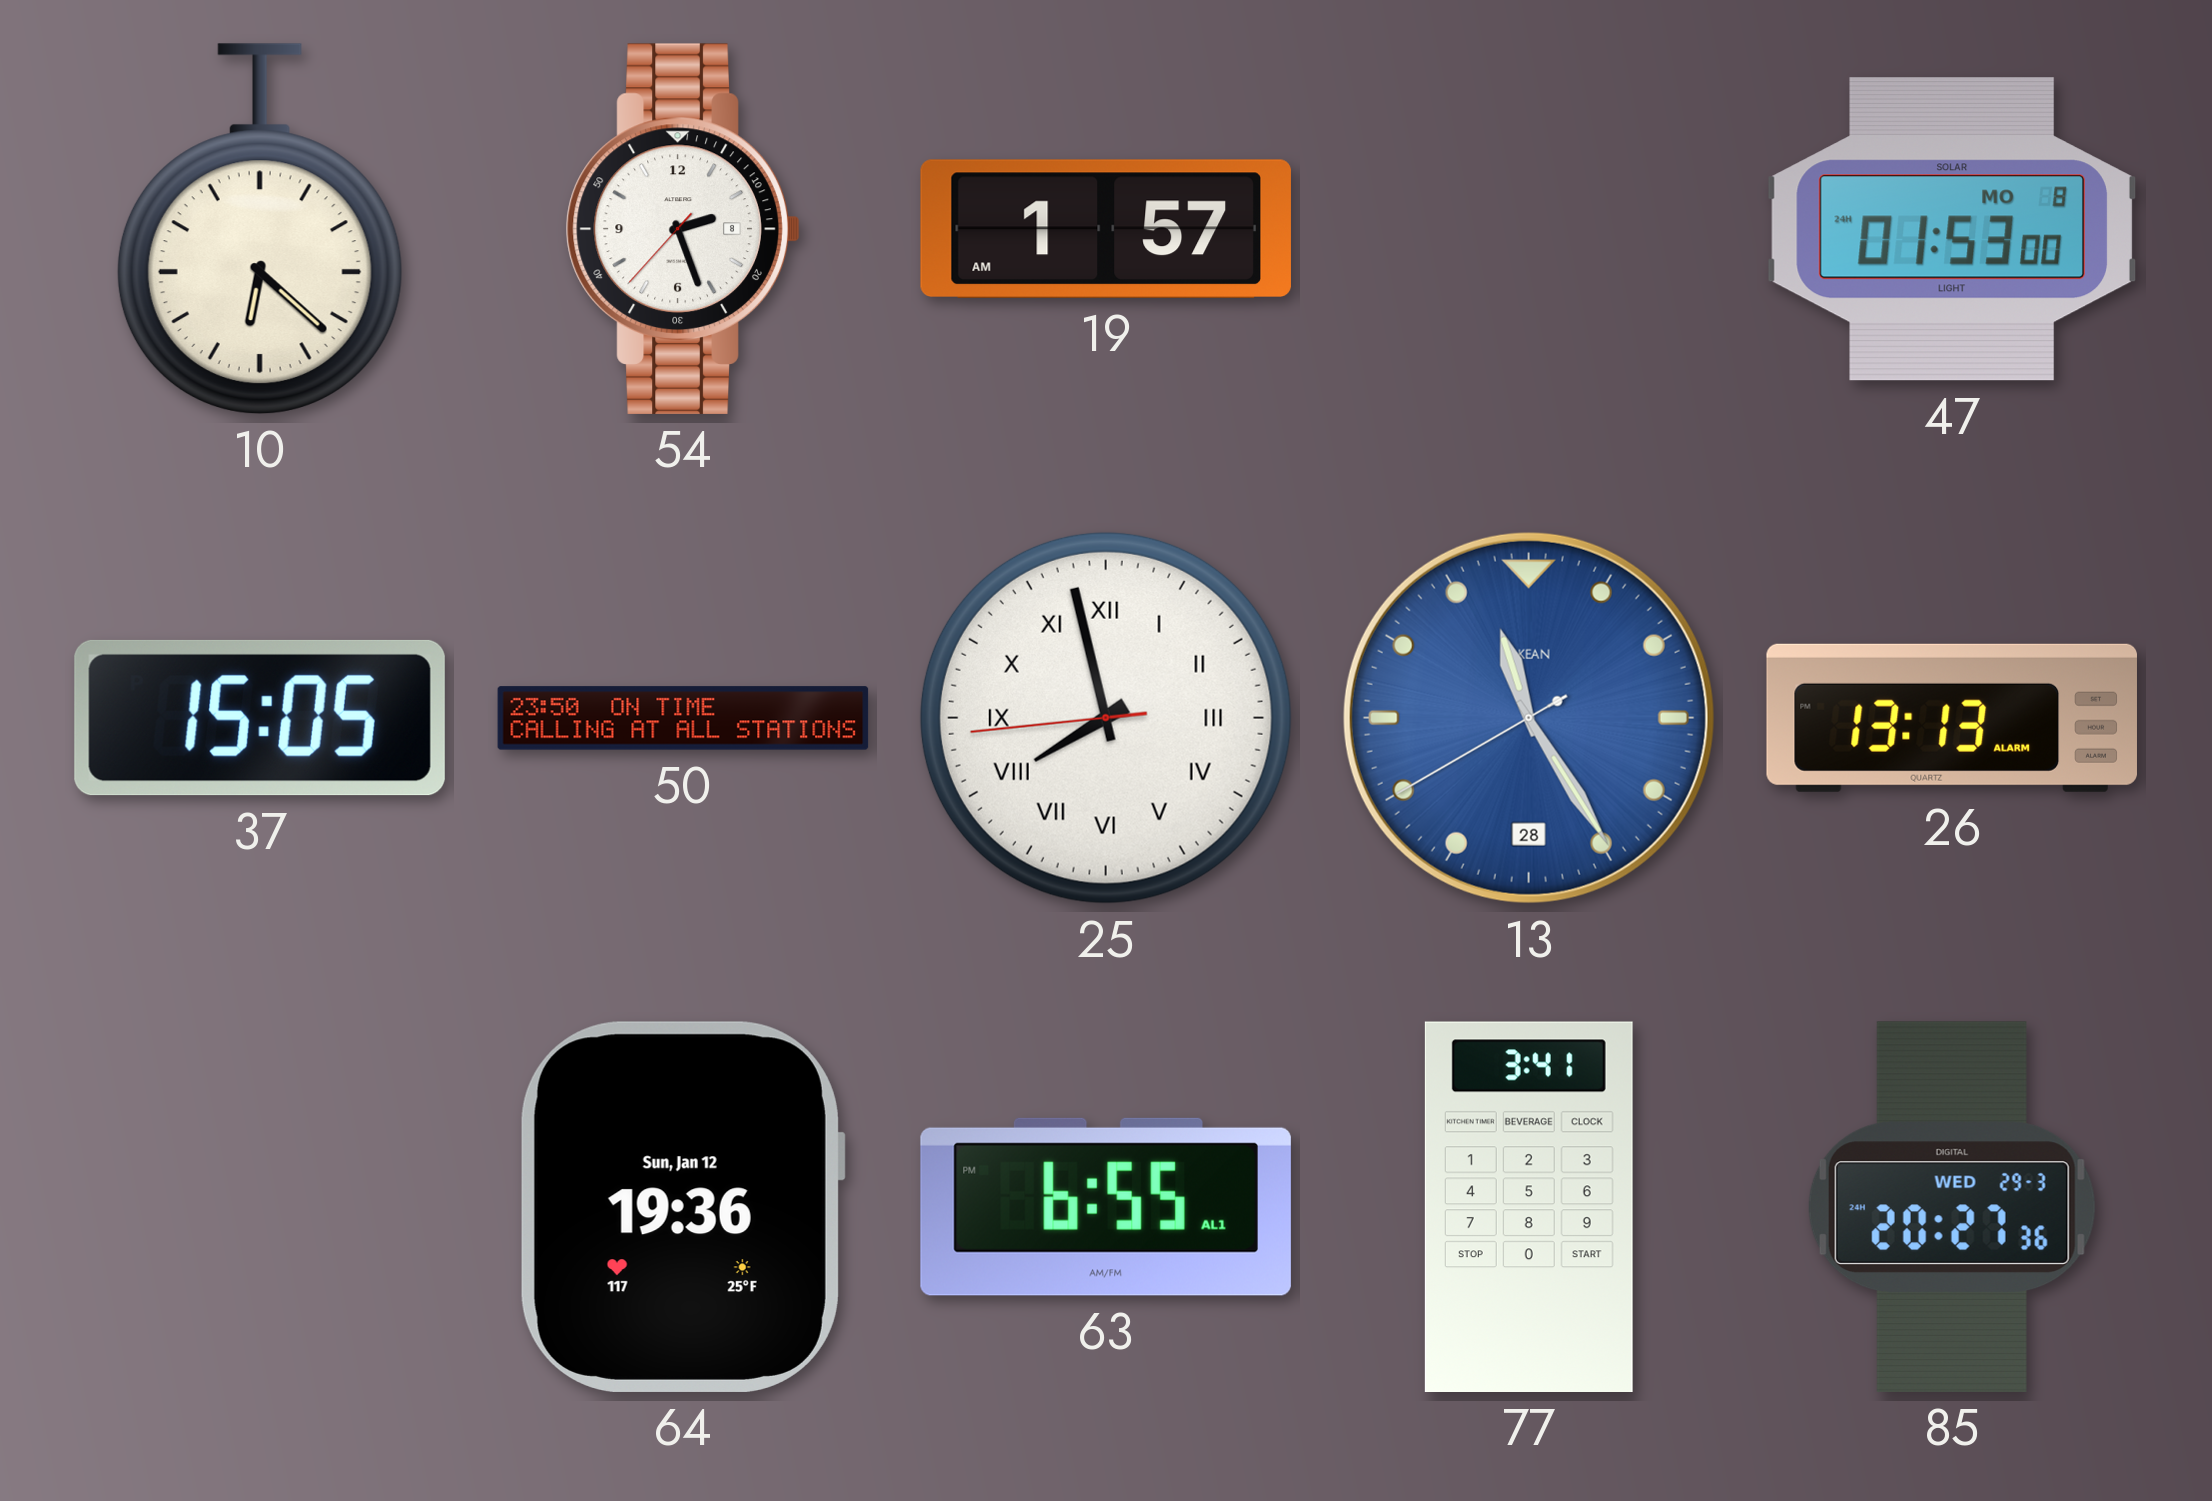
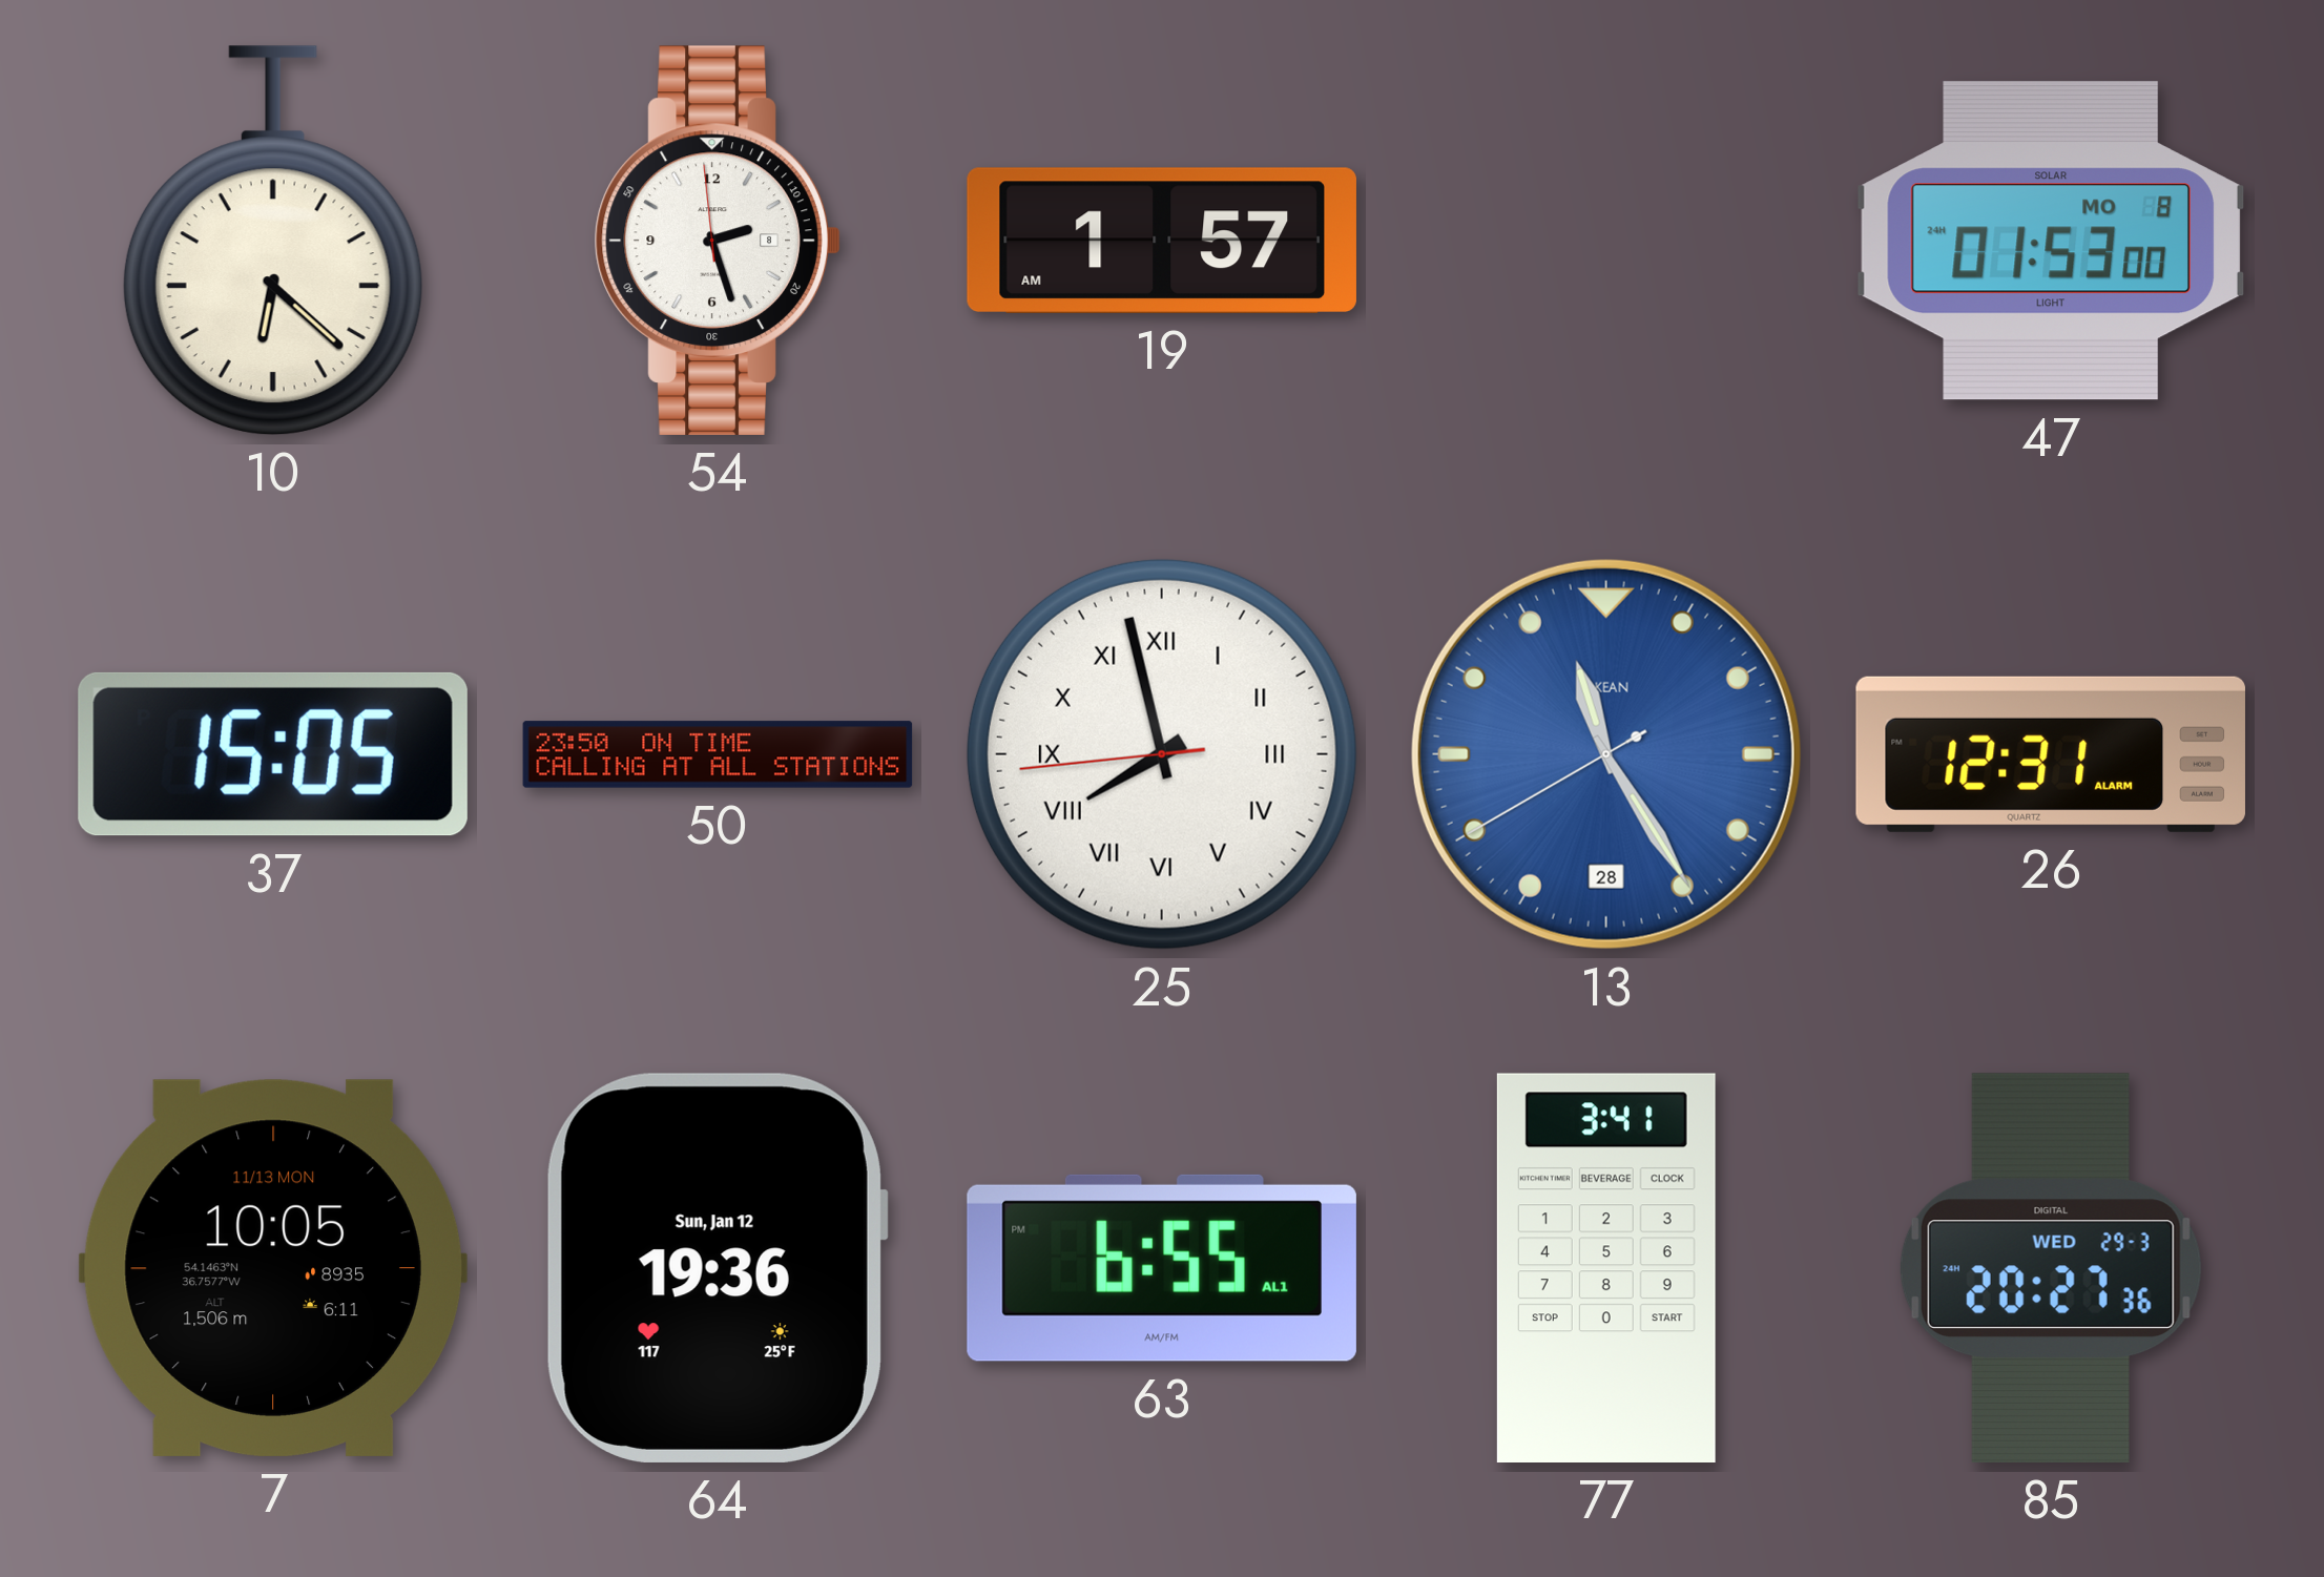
54: 2:26:37 -> 2:26:59
26: 13:13 -> 12:31
7: none -> 10:05
